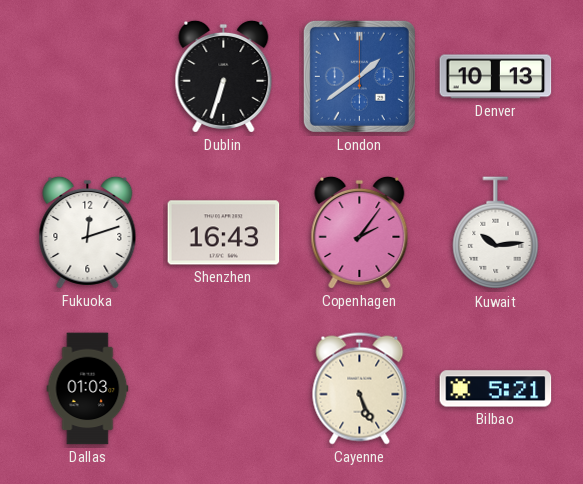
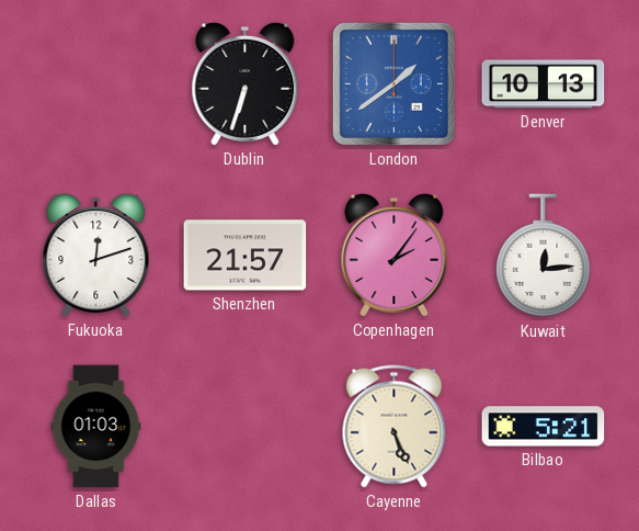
Shenzhen: 16:43 -> 21:57
Kuwait: 10:14 -> 12:14
